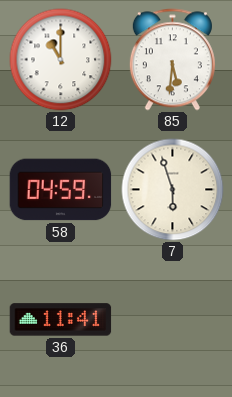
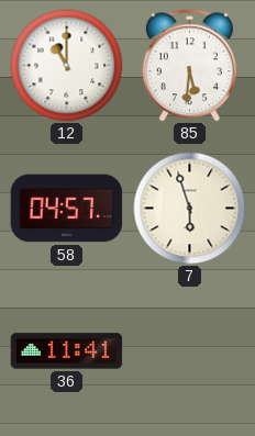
58: 04:59 -> 04:57
